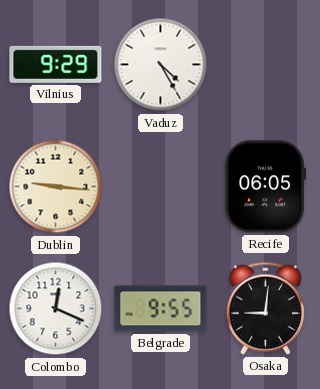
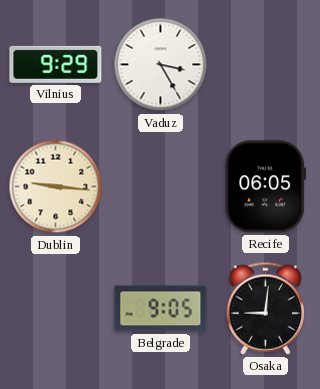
Vaduz: 4:25 -> 3:25
Colombo: 12:19 -> none
Belgrade: 9:55 -> 9:05
